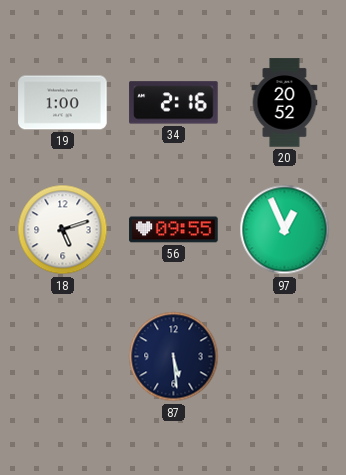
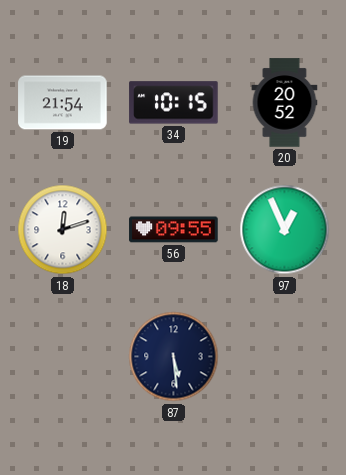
19: 1:00 -> 21:54
34: 2:16 -> 10:15
18: 5:12 -> 12:12
